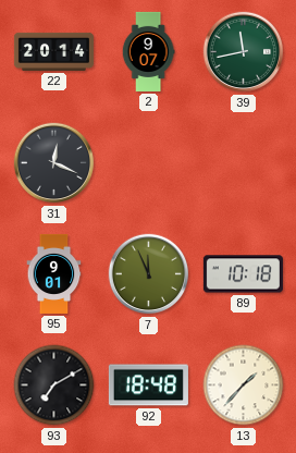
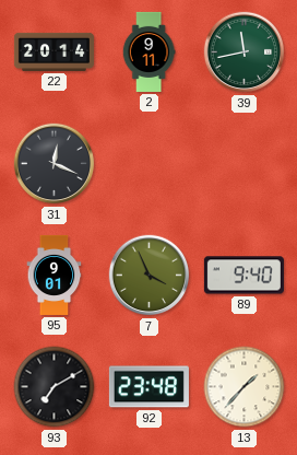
2: 9:07 -> 9:11
7: 11:56 -> 3:56
89: 10:18 -> 9:40
92: 18:48 -> 23:48
